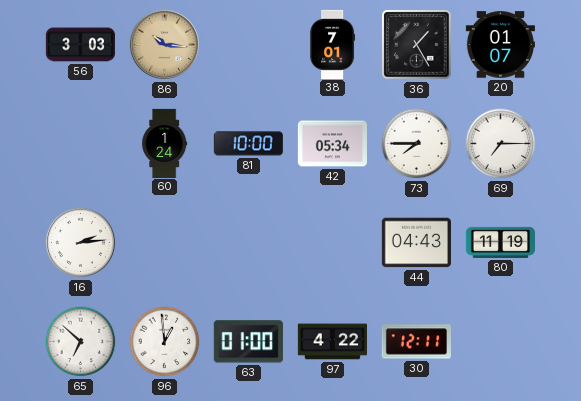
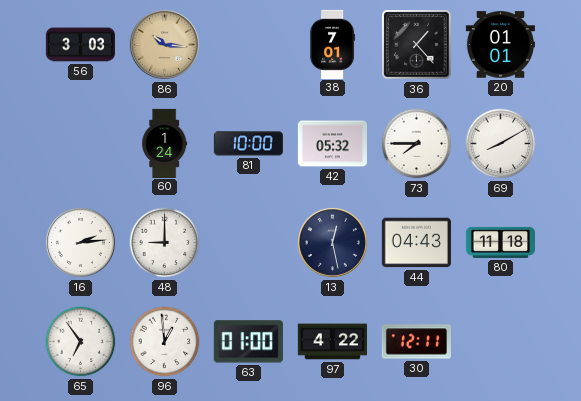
36: 1:25 -> 1:23
20: 01:07 -> 01:01
42: 05:34 -> 05:32
69: 7:15 -> 8:10
48: none -> 9:00
13: none -> 12:28
80: 11:19 -> 11:18
65: 6:52 -> 6:54
